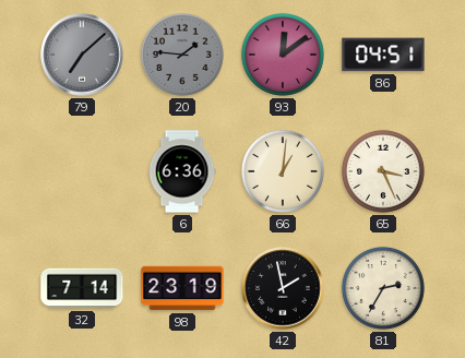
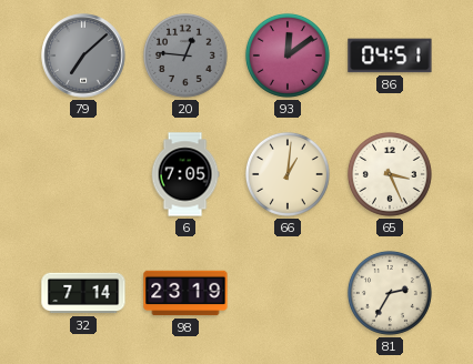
20: 1:46 -> 12:46
6: 6:36 -> 7:05
42: 1:58 -> none
